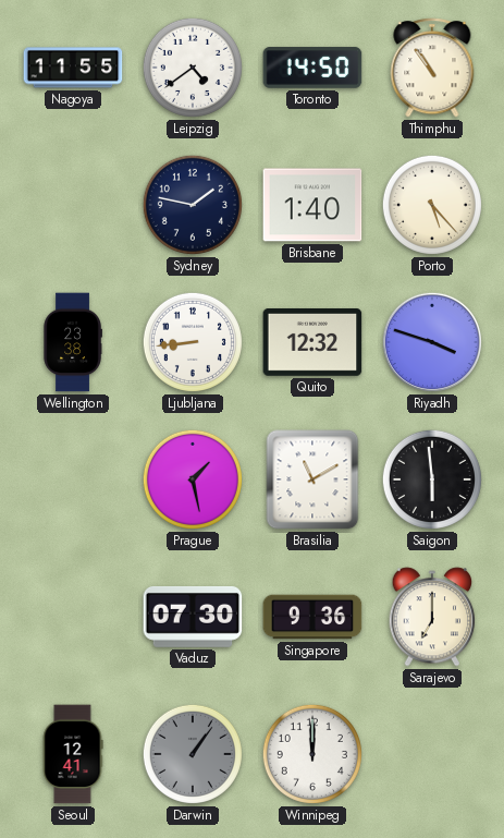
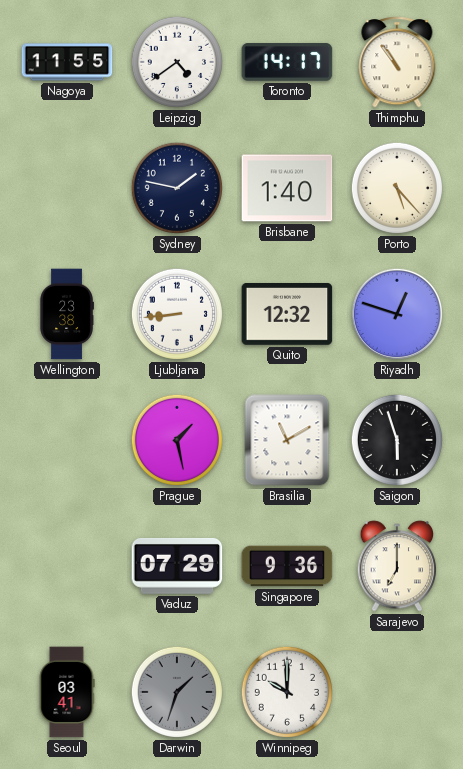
Toronto: 14:50 -> 14:17
Riyadh: 3:48 -> 12:48
Saigon: 5:59 -> 5:57
Vaduz: 07:30 -> 07:29
Seoul: 12:41 -> 03:41
Darwin: 1:06 -> 1:33
Winnipeg: 12:00 -> 10:00
